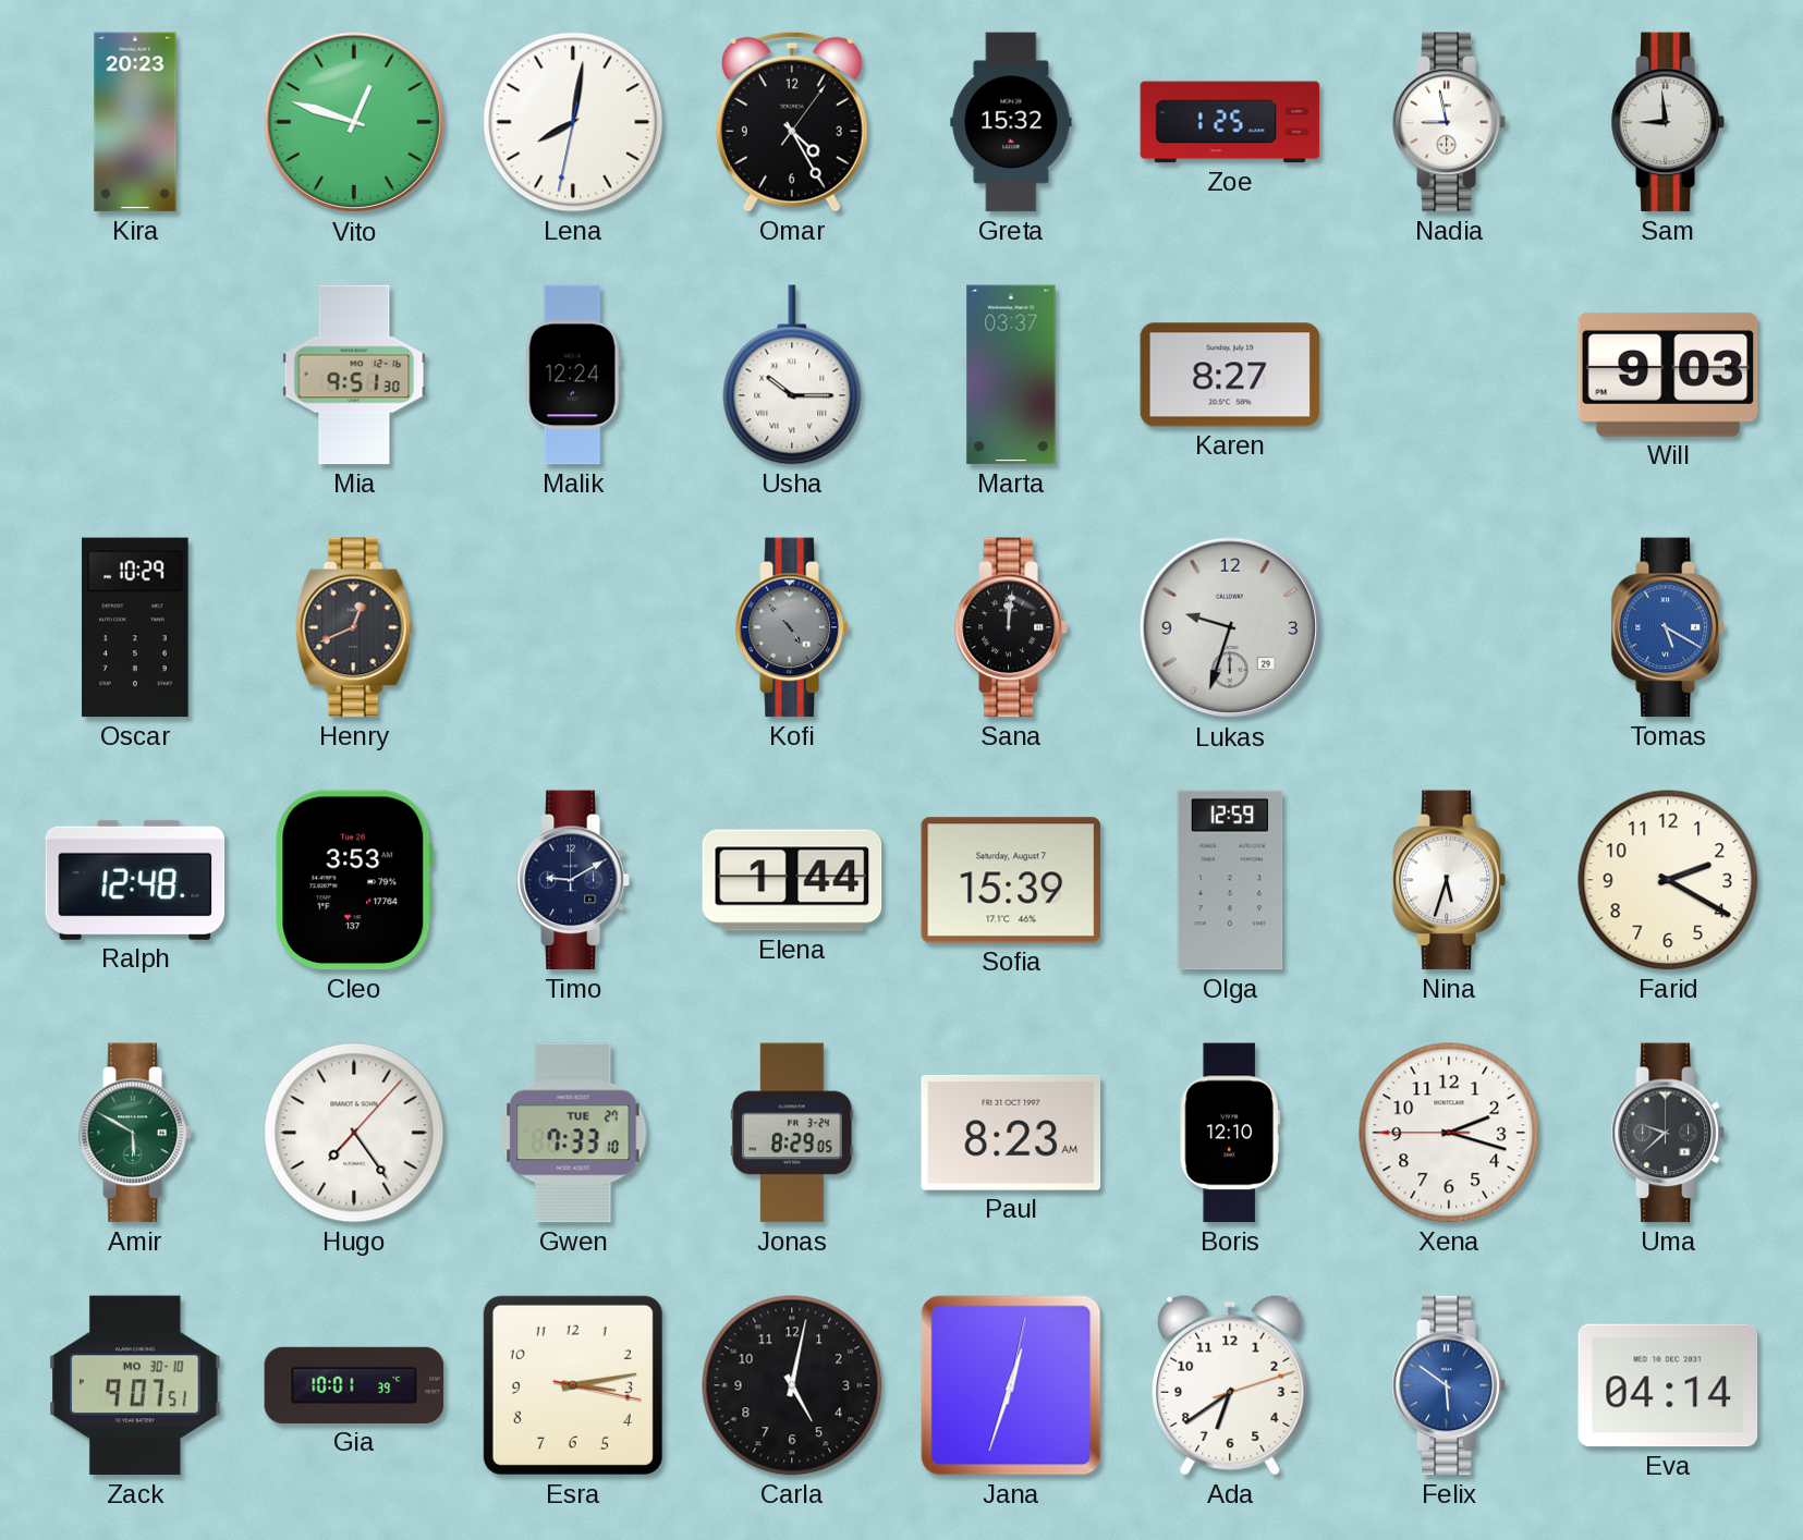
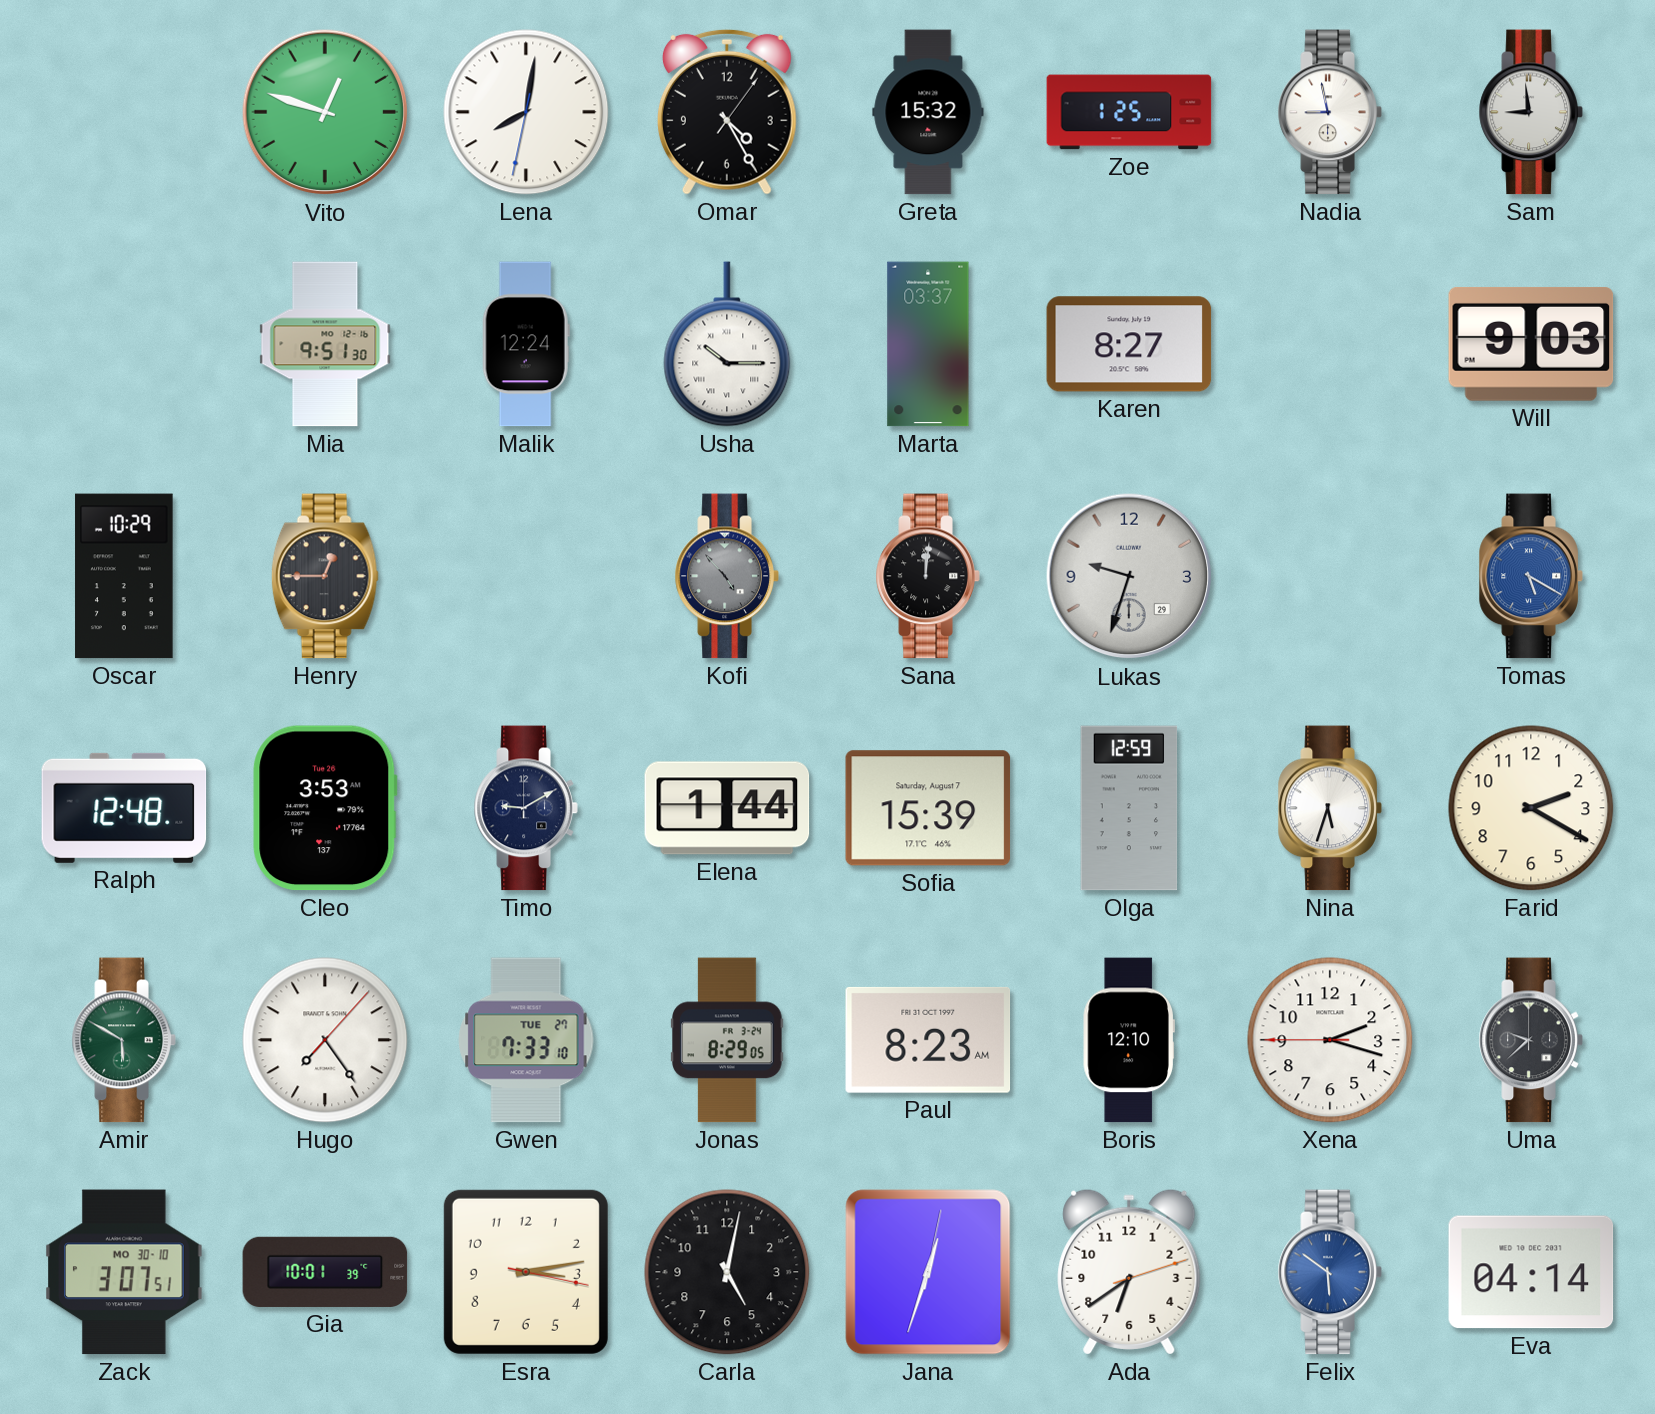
Kira: 20:23 -> none
Henry: 12:41 -> 12:45
Zack: 9:07 -> 3:07
